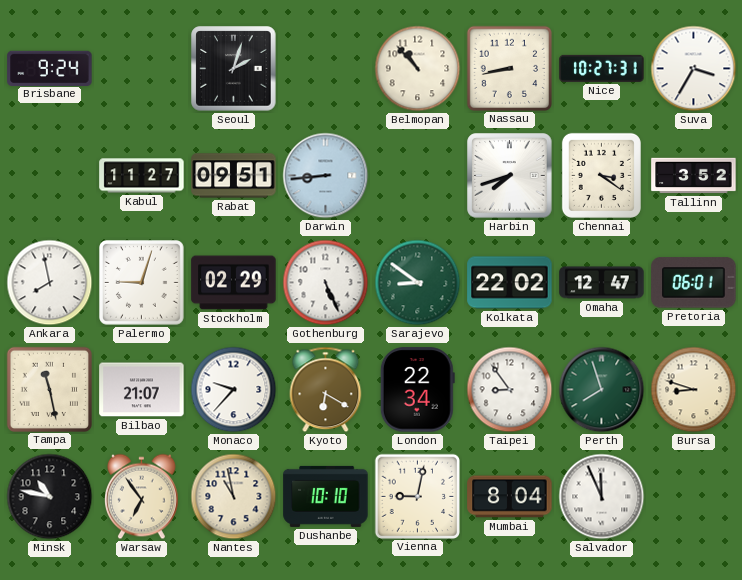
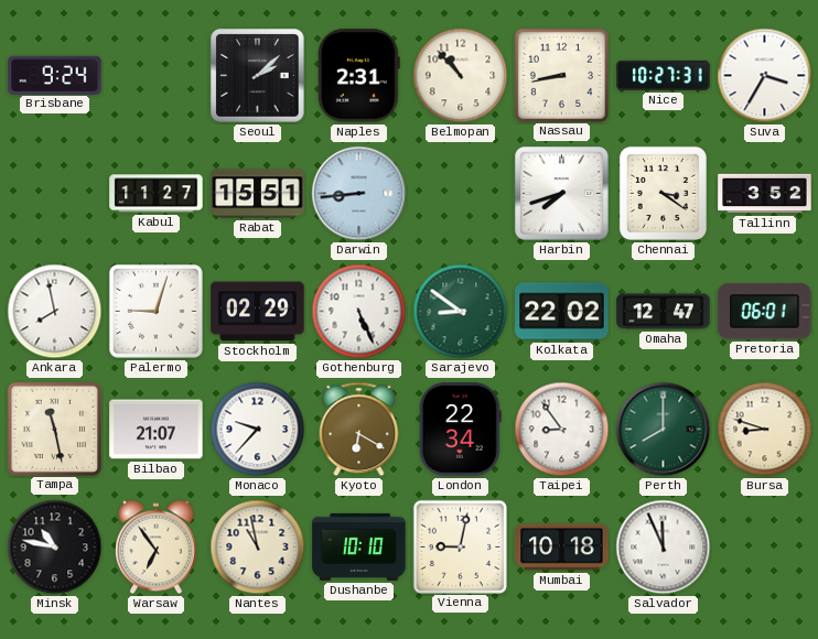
Seoul: 2:03 -> 2:08
Naples: none -> 2:31
Rabat: 09:51 -> 15:51
Perth: 7:57 -> 8:00
Mumbai: 8:04 -> 10:18
